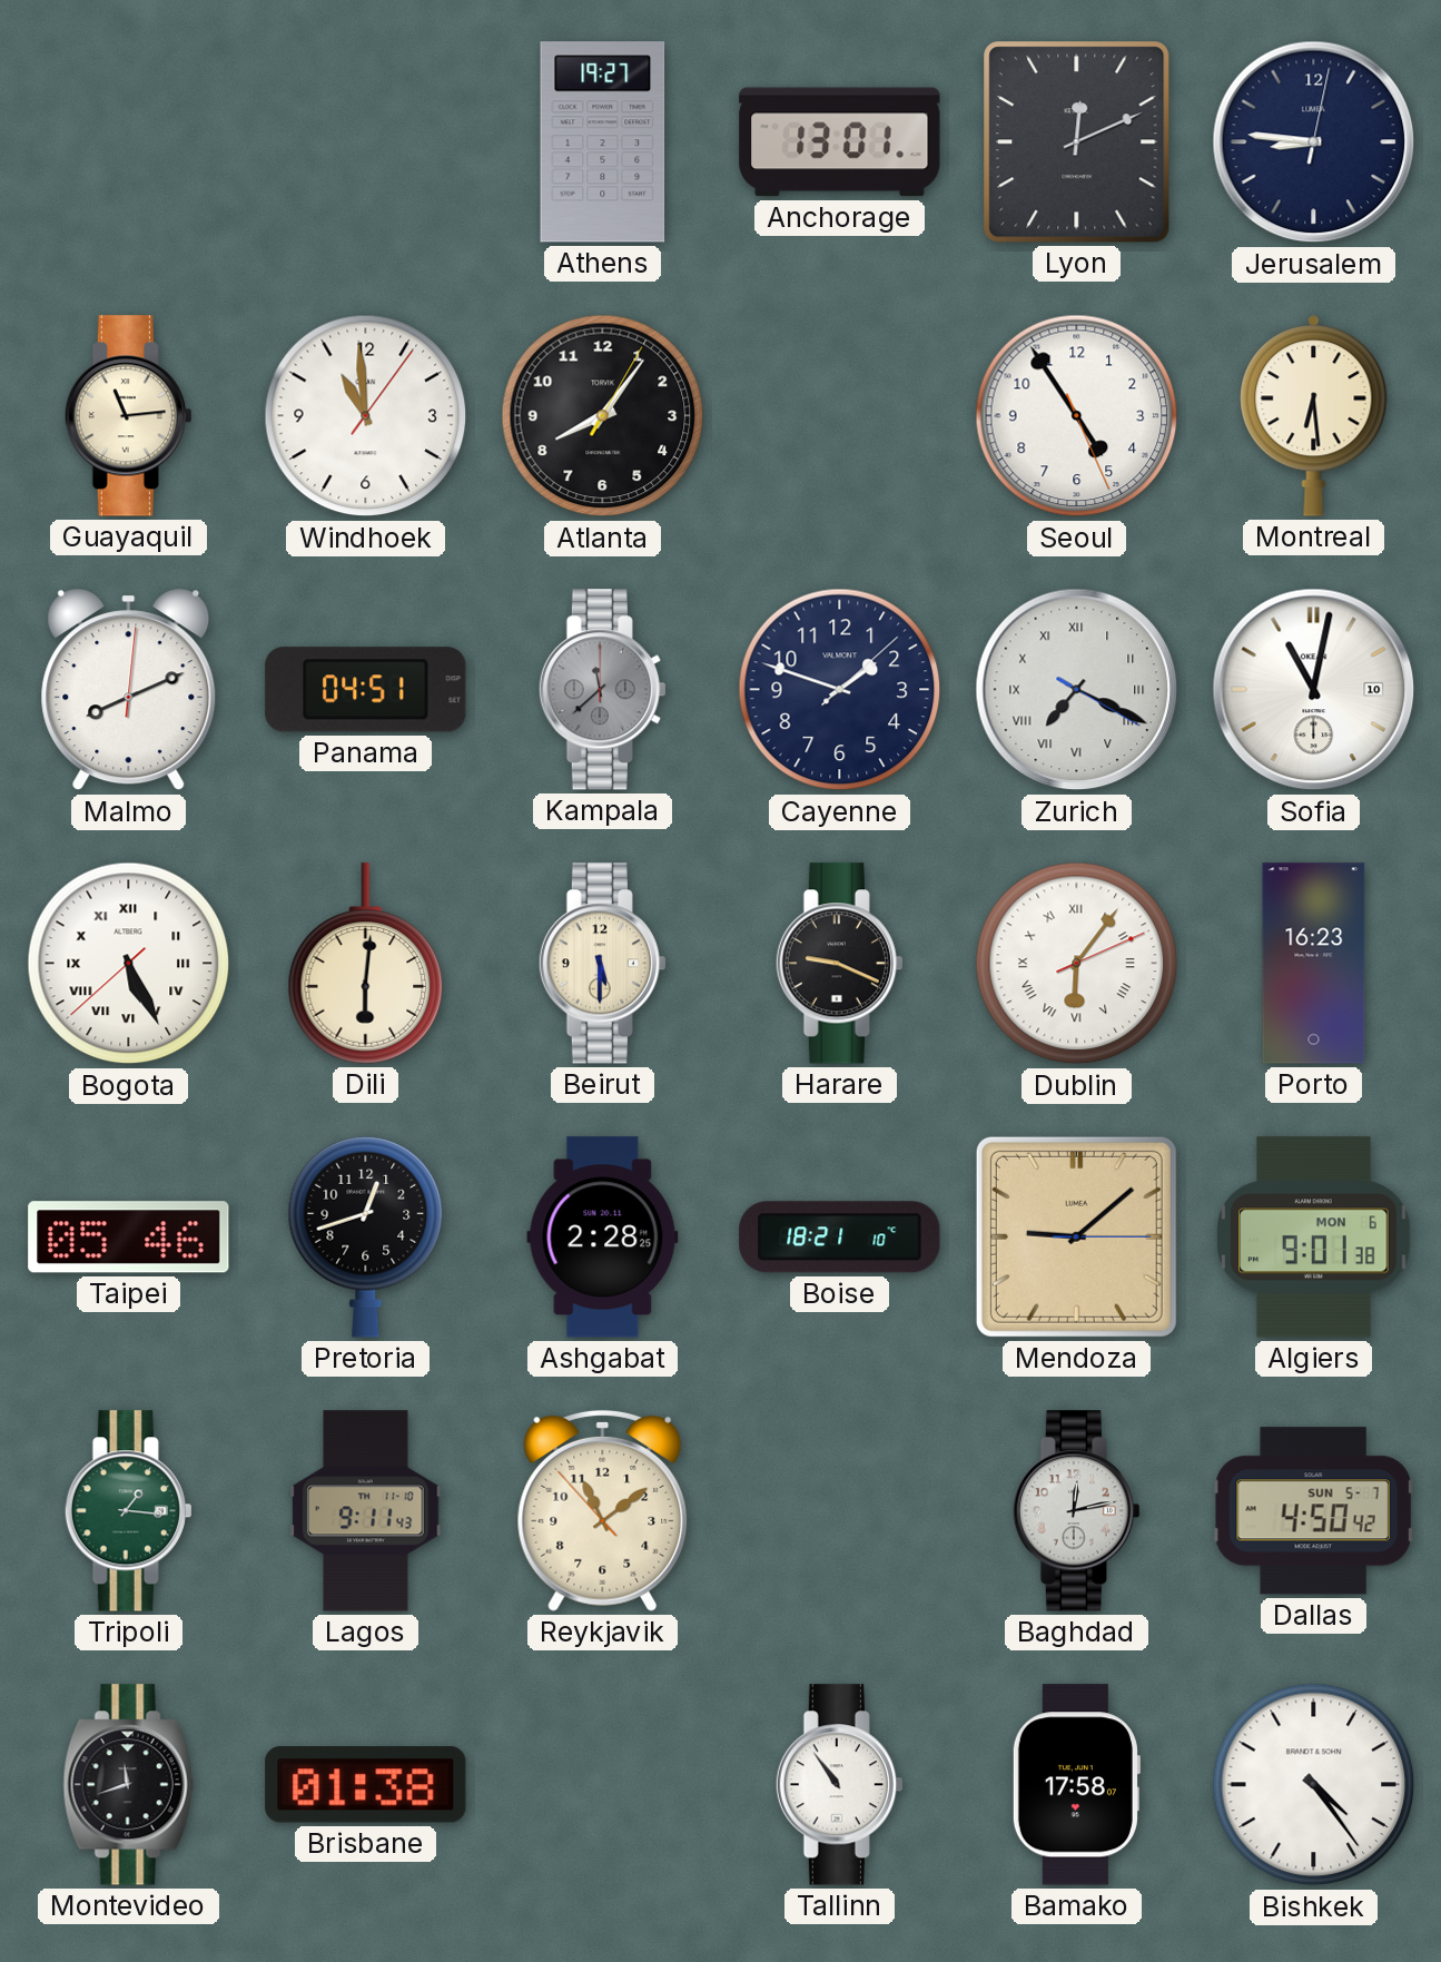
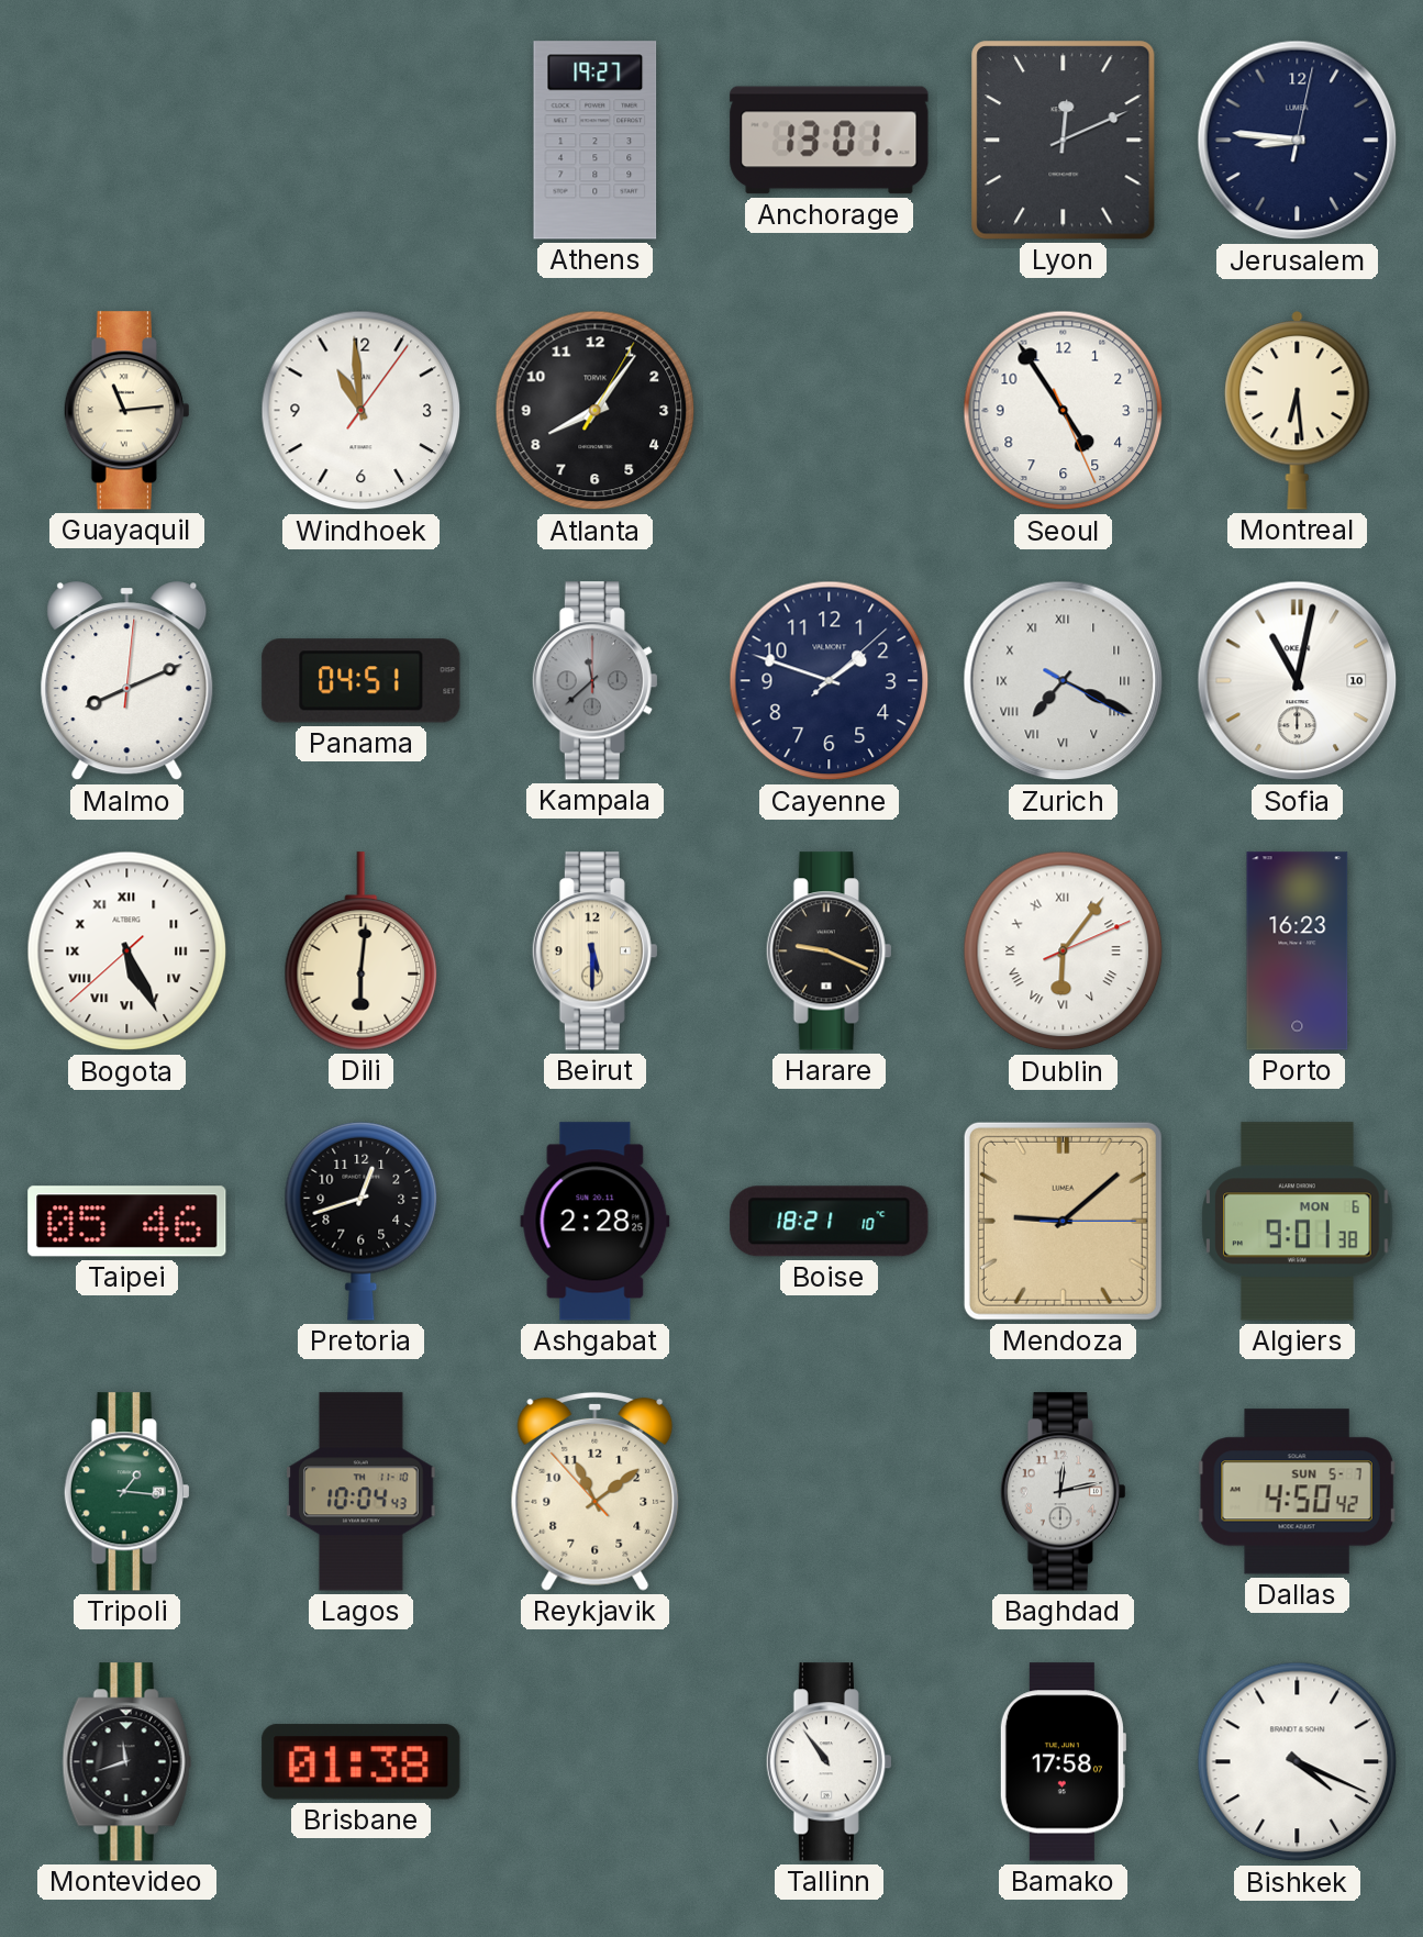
Lagos: 9:11 -> 10:04
Bishkek: 4:24 -> 4:19
